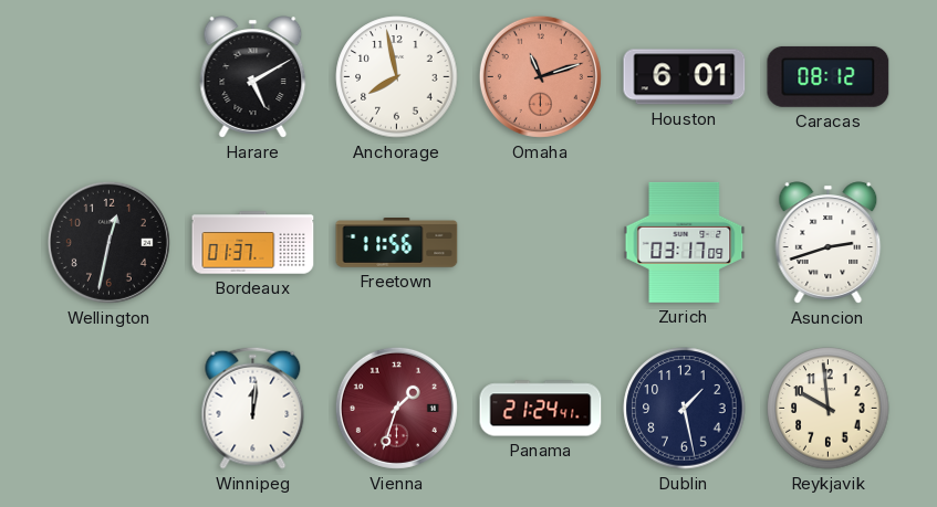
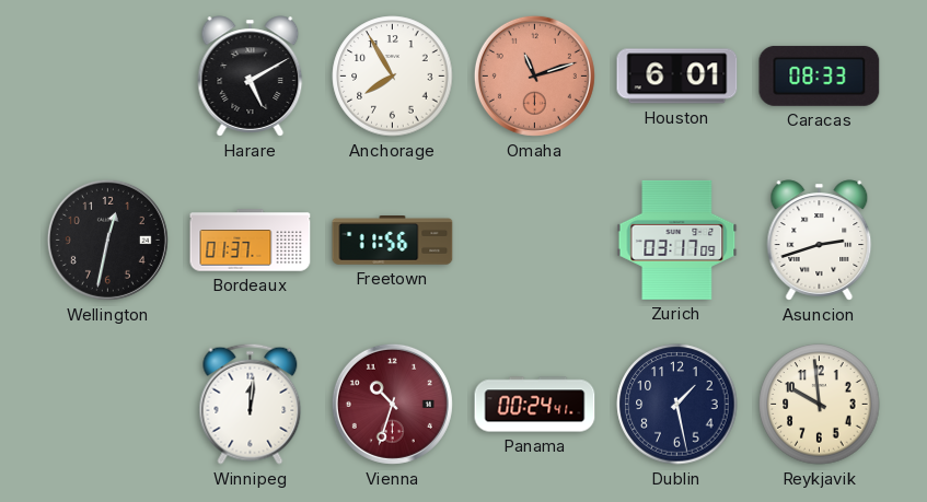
Anchorage: 7:58 -> 7:55
Caracas: 08:12 -> 08:33
Vienna: 1:33 -> 10:33
Panama: 21:24 -> 00:24
